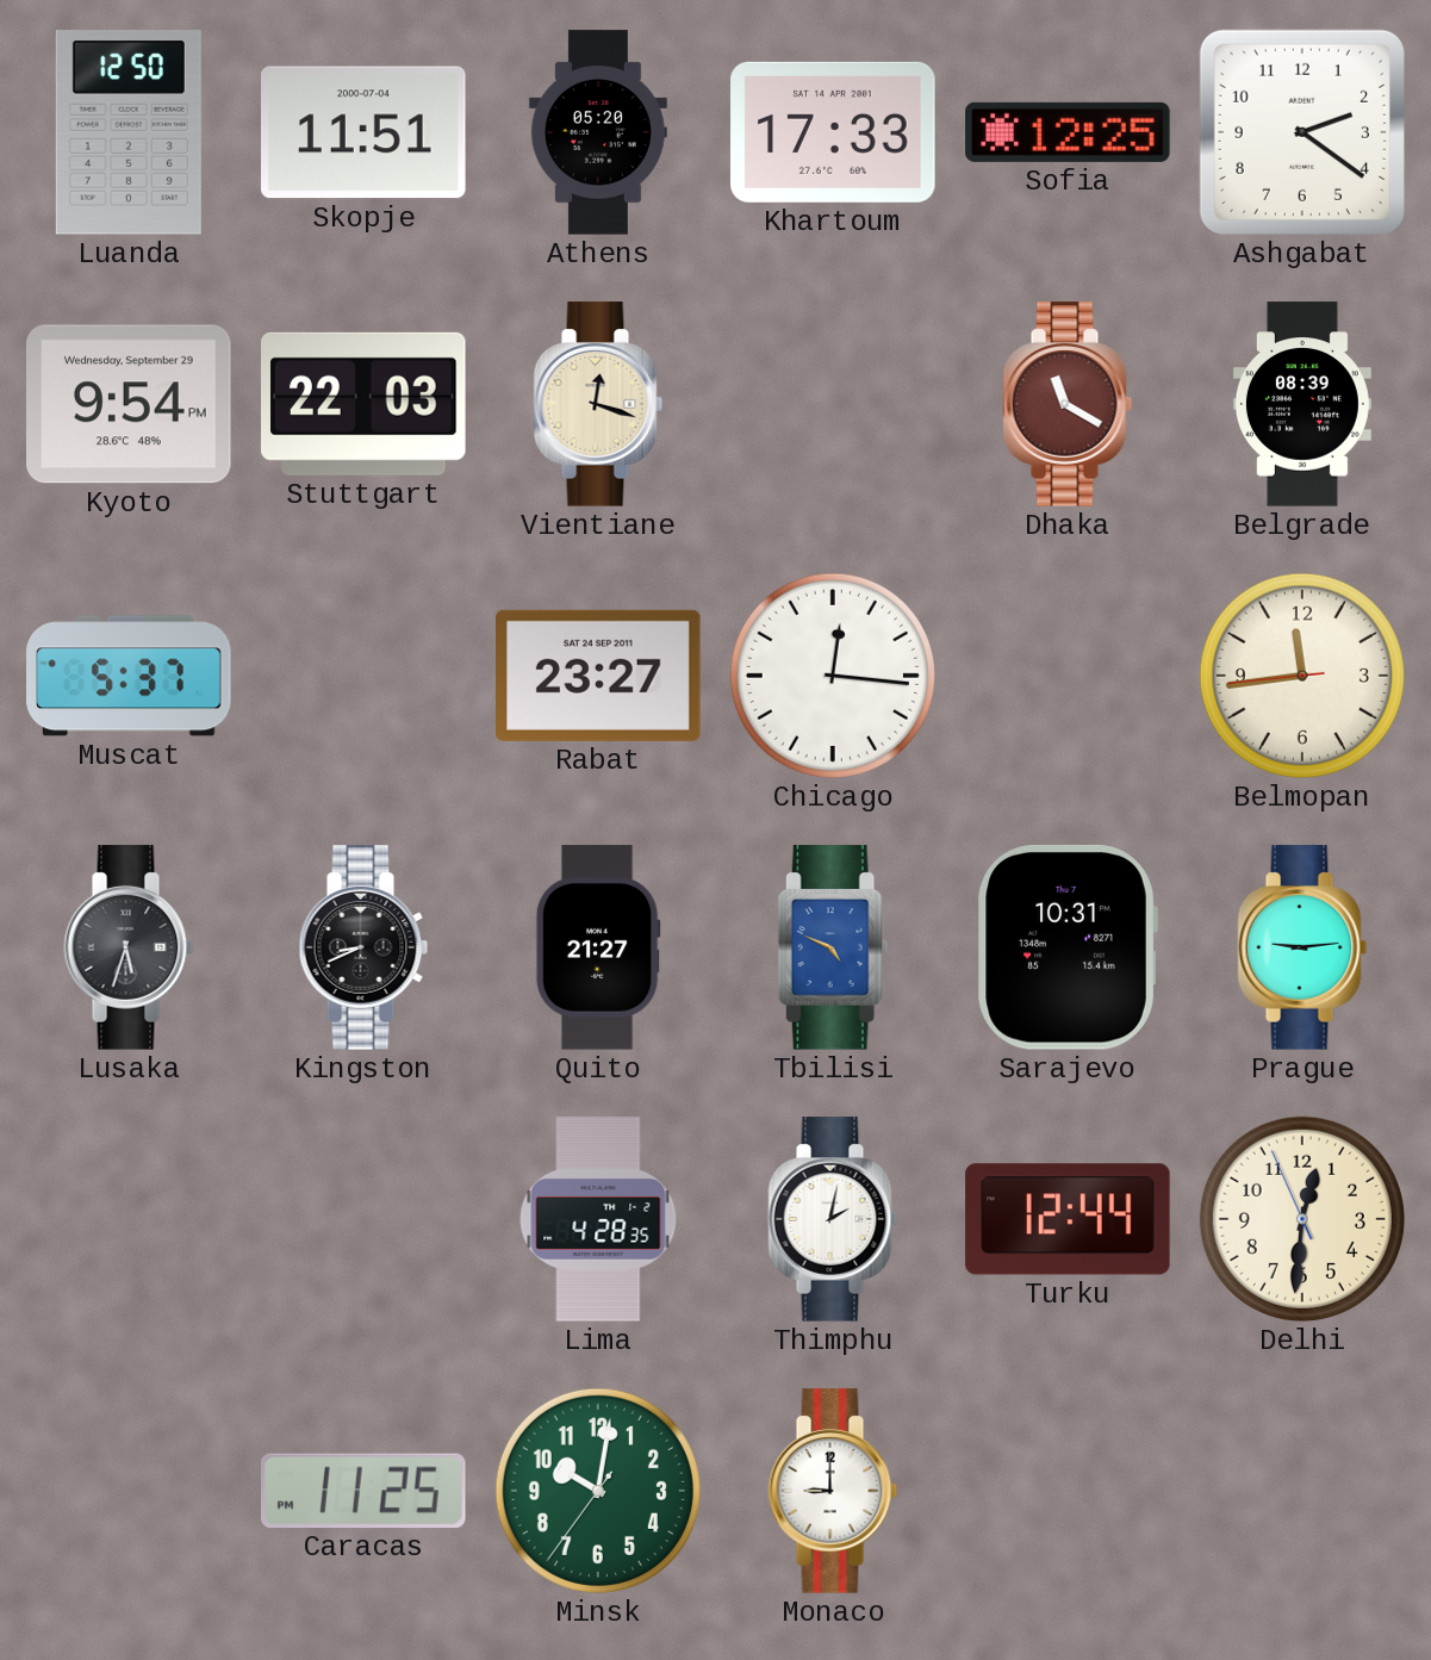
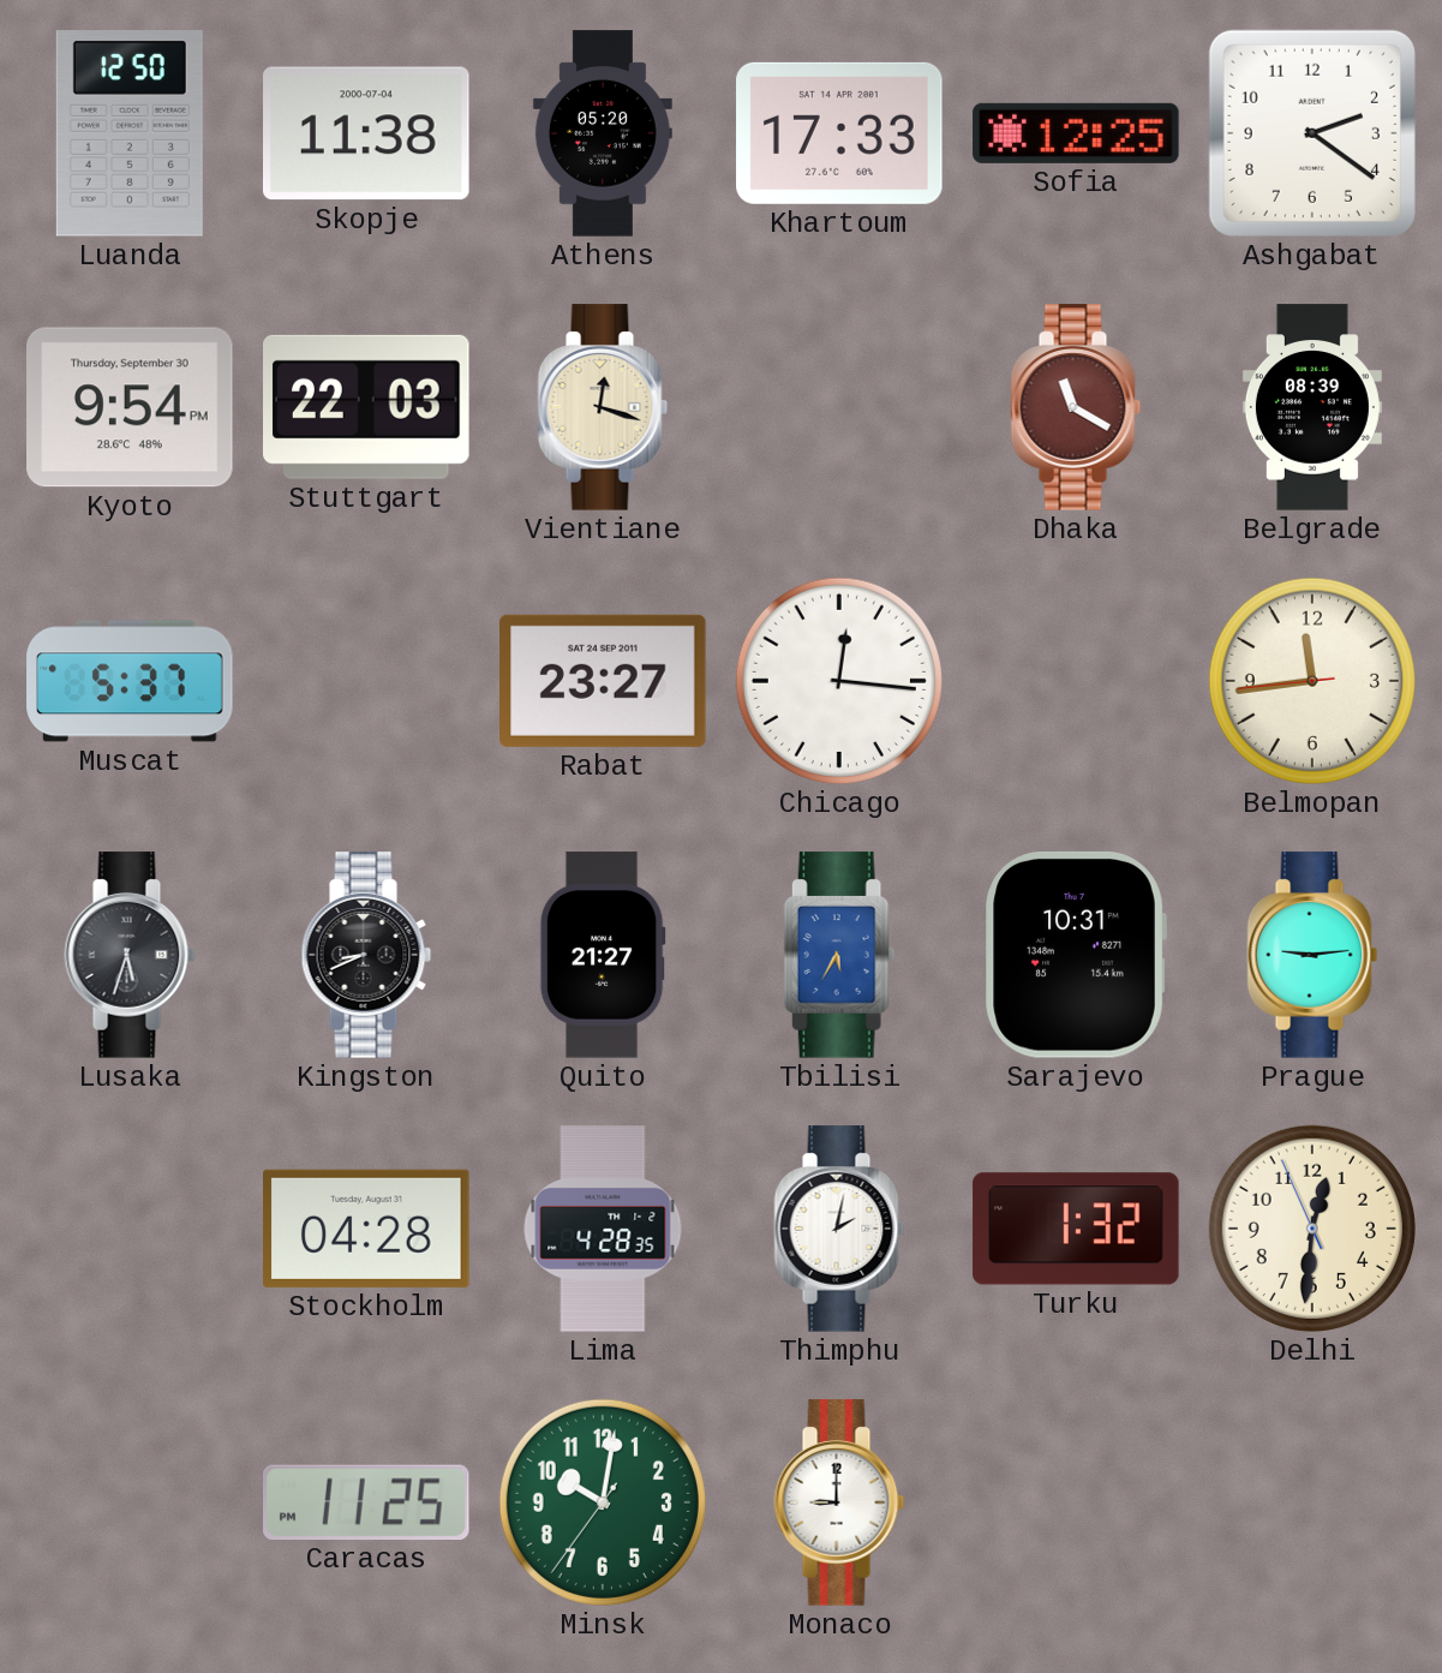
Skopje: 11:51 -> 11:38
Kyoto date: Wednesday, September 29 -> Thursday, September 30
Tbilisi: 4:49 -> 5:35
Stockholm: none -> 04:28
Turku: 12:44 -> 1:32
